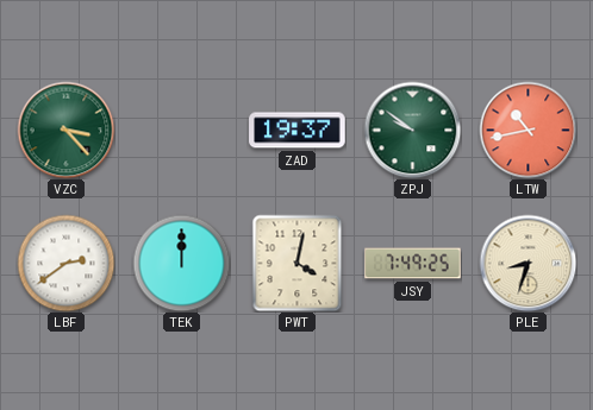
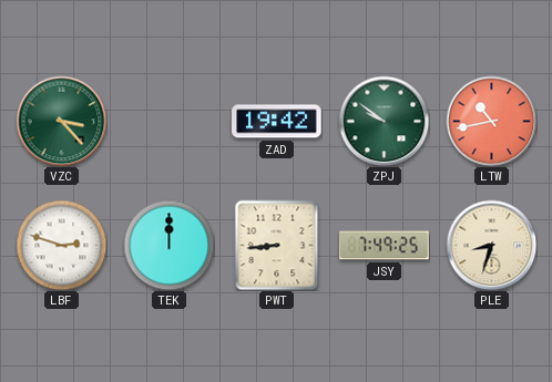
ZAD: 19:37 -> 19:42
LBF: 2:39 -> 2:48
PWT: 4:02 -> 8:44
